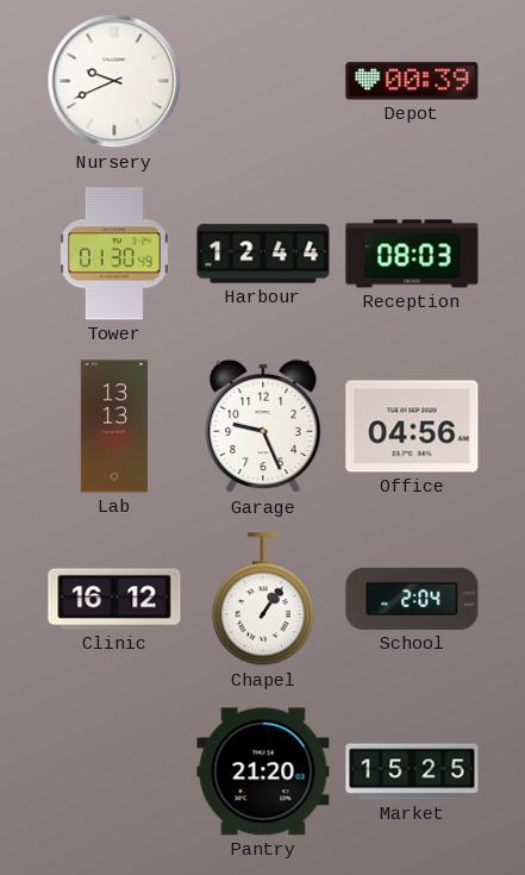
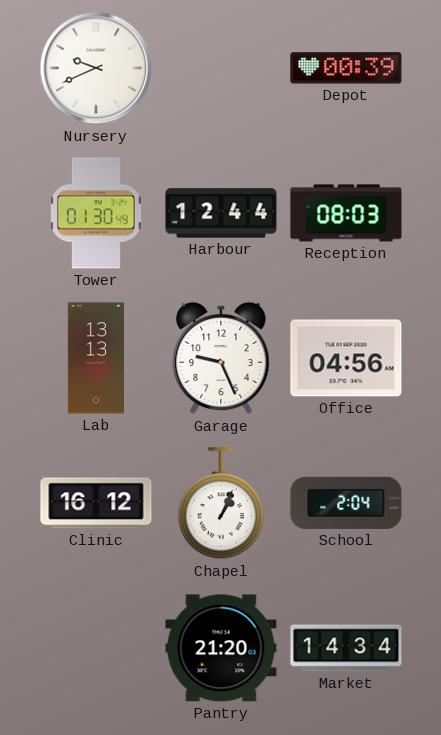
Chapel: 1:06 -> 1:04
Market: 15:25 -> 14:34
